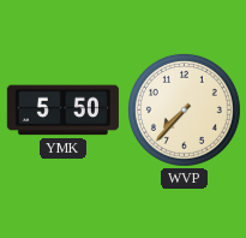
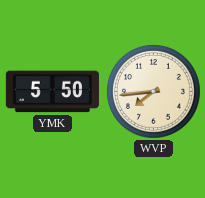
WVP: 7:37 -> 7:44
